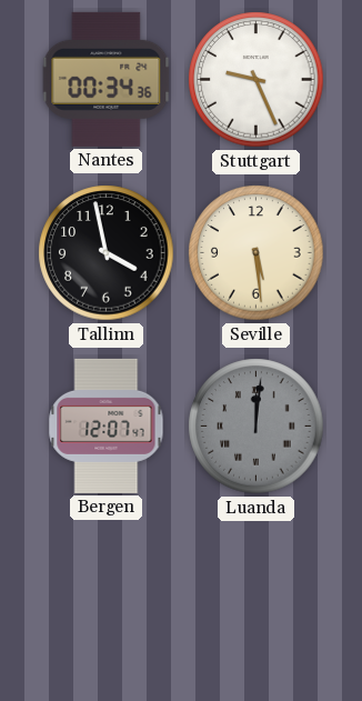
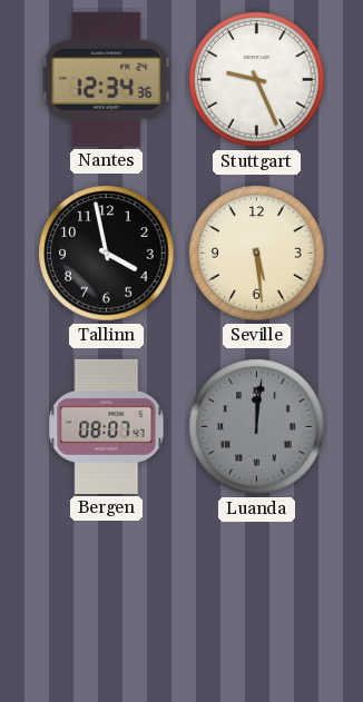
Nantes: 00:34 -> 12:34
Bergen: 12:07 -> 08:07
